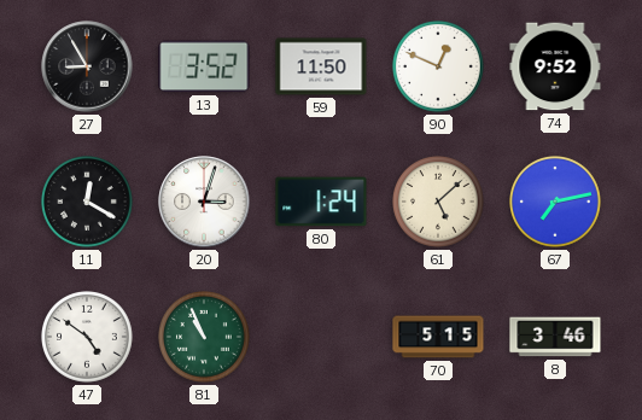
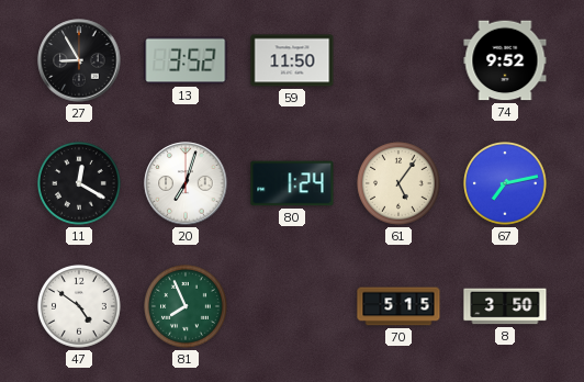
90: 12:49 -> none
20: 3:03 -> 7:03
61: 5:08 -> 5:06
81: 10:56 -> 7:56
8: 3:46 -> 3:50
